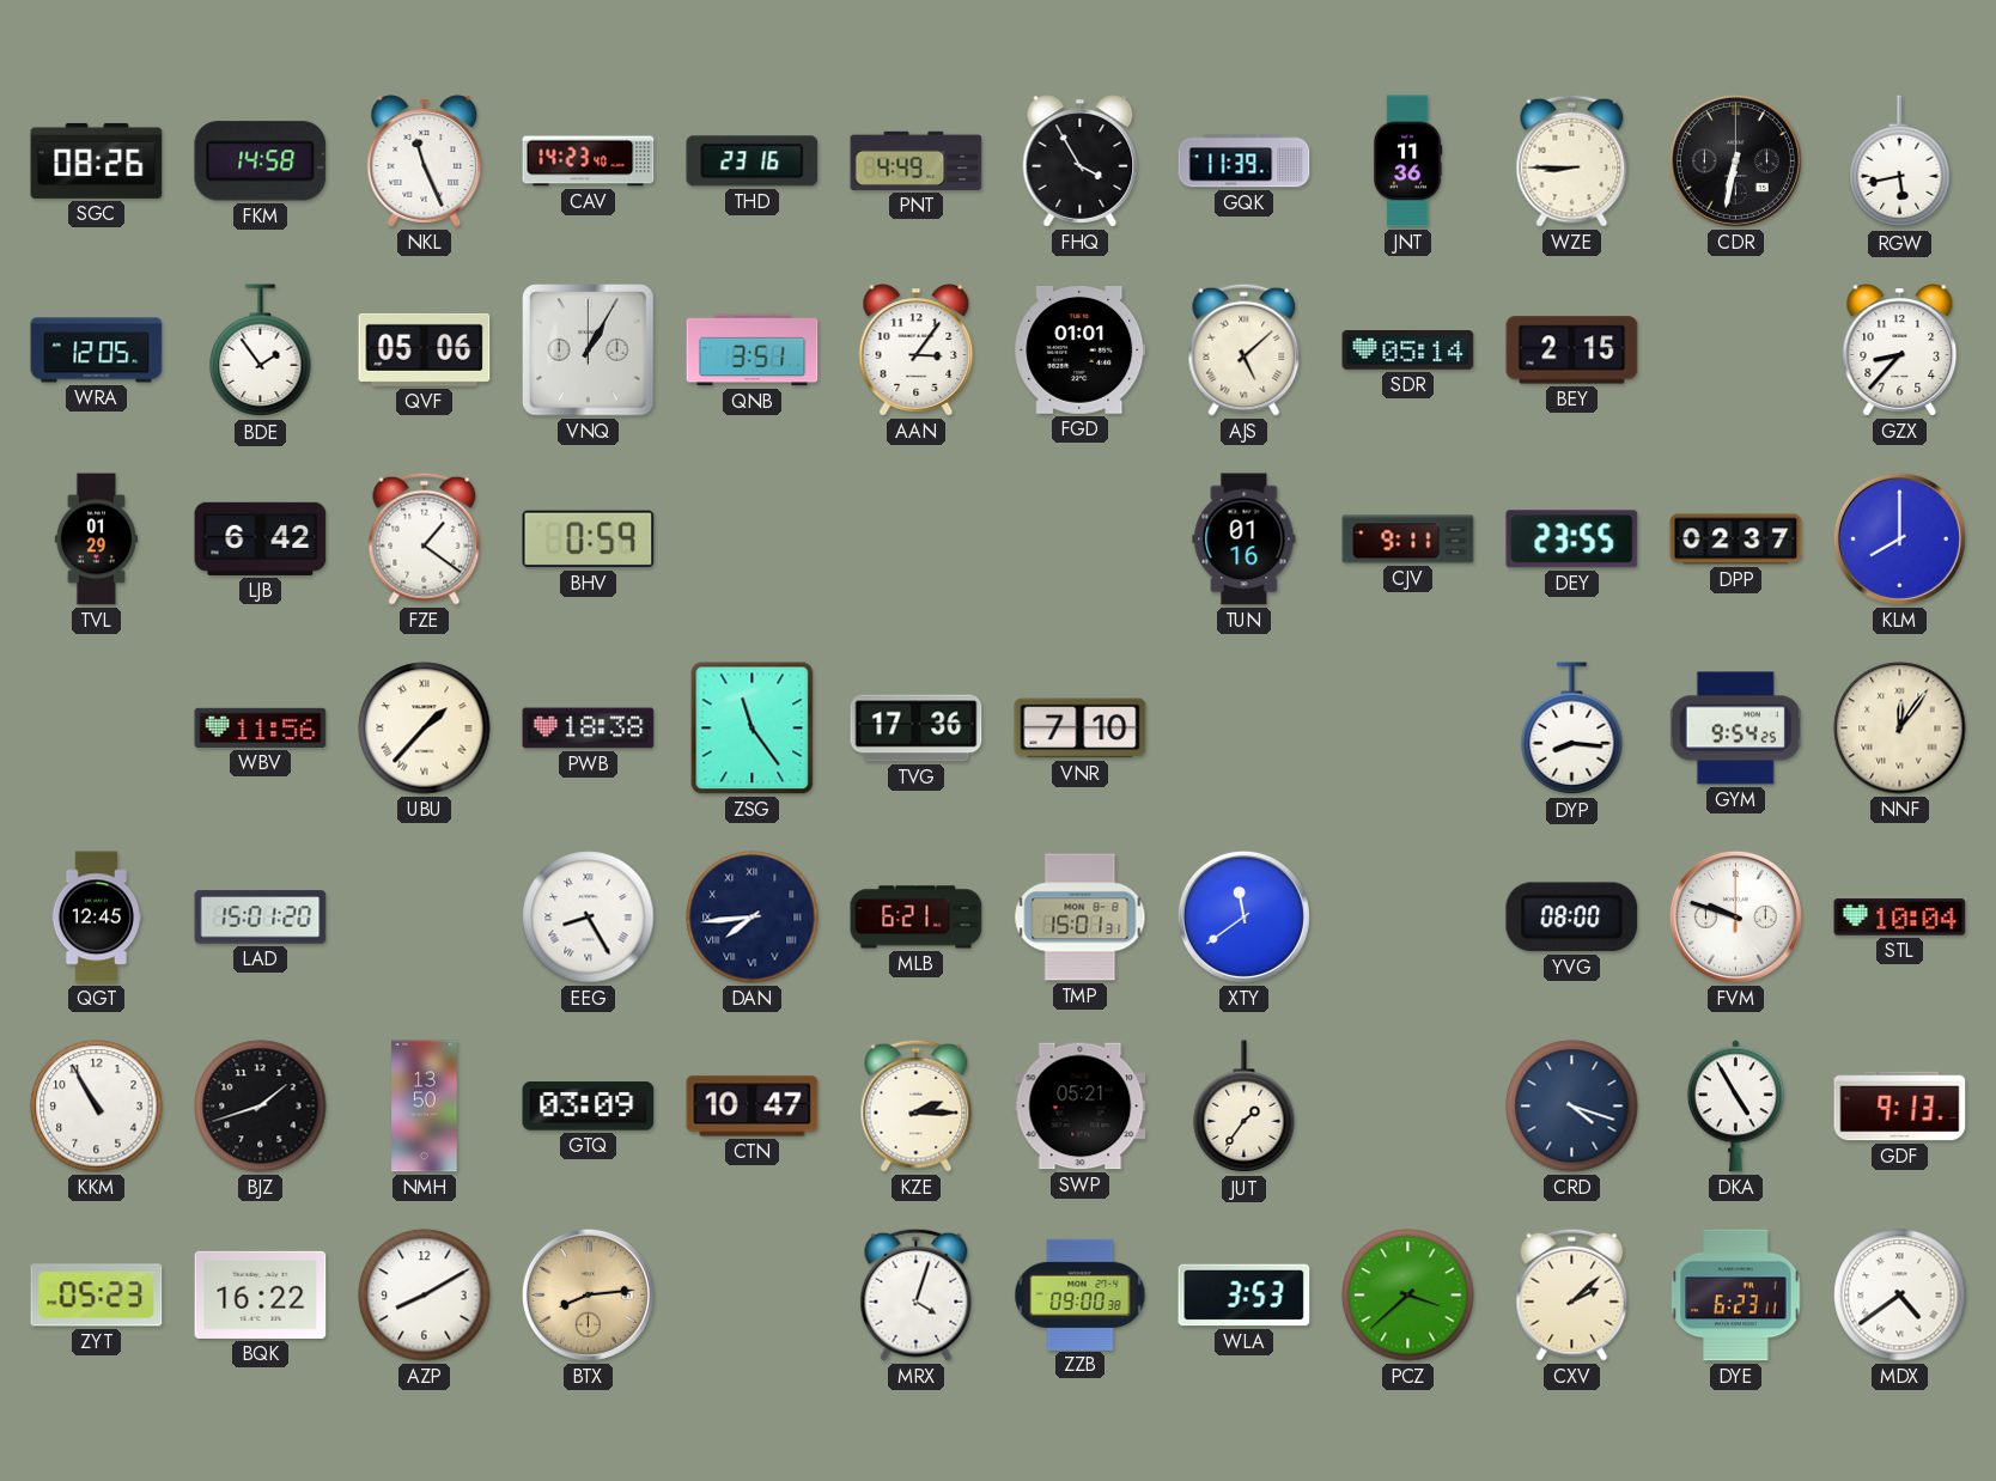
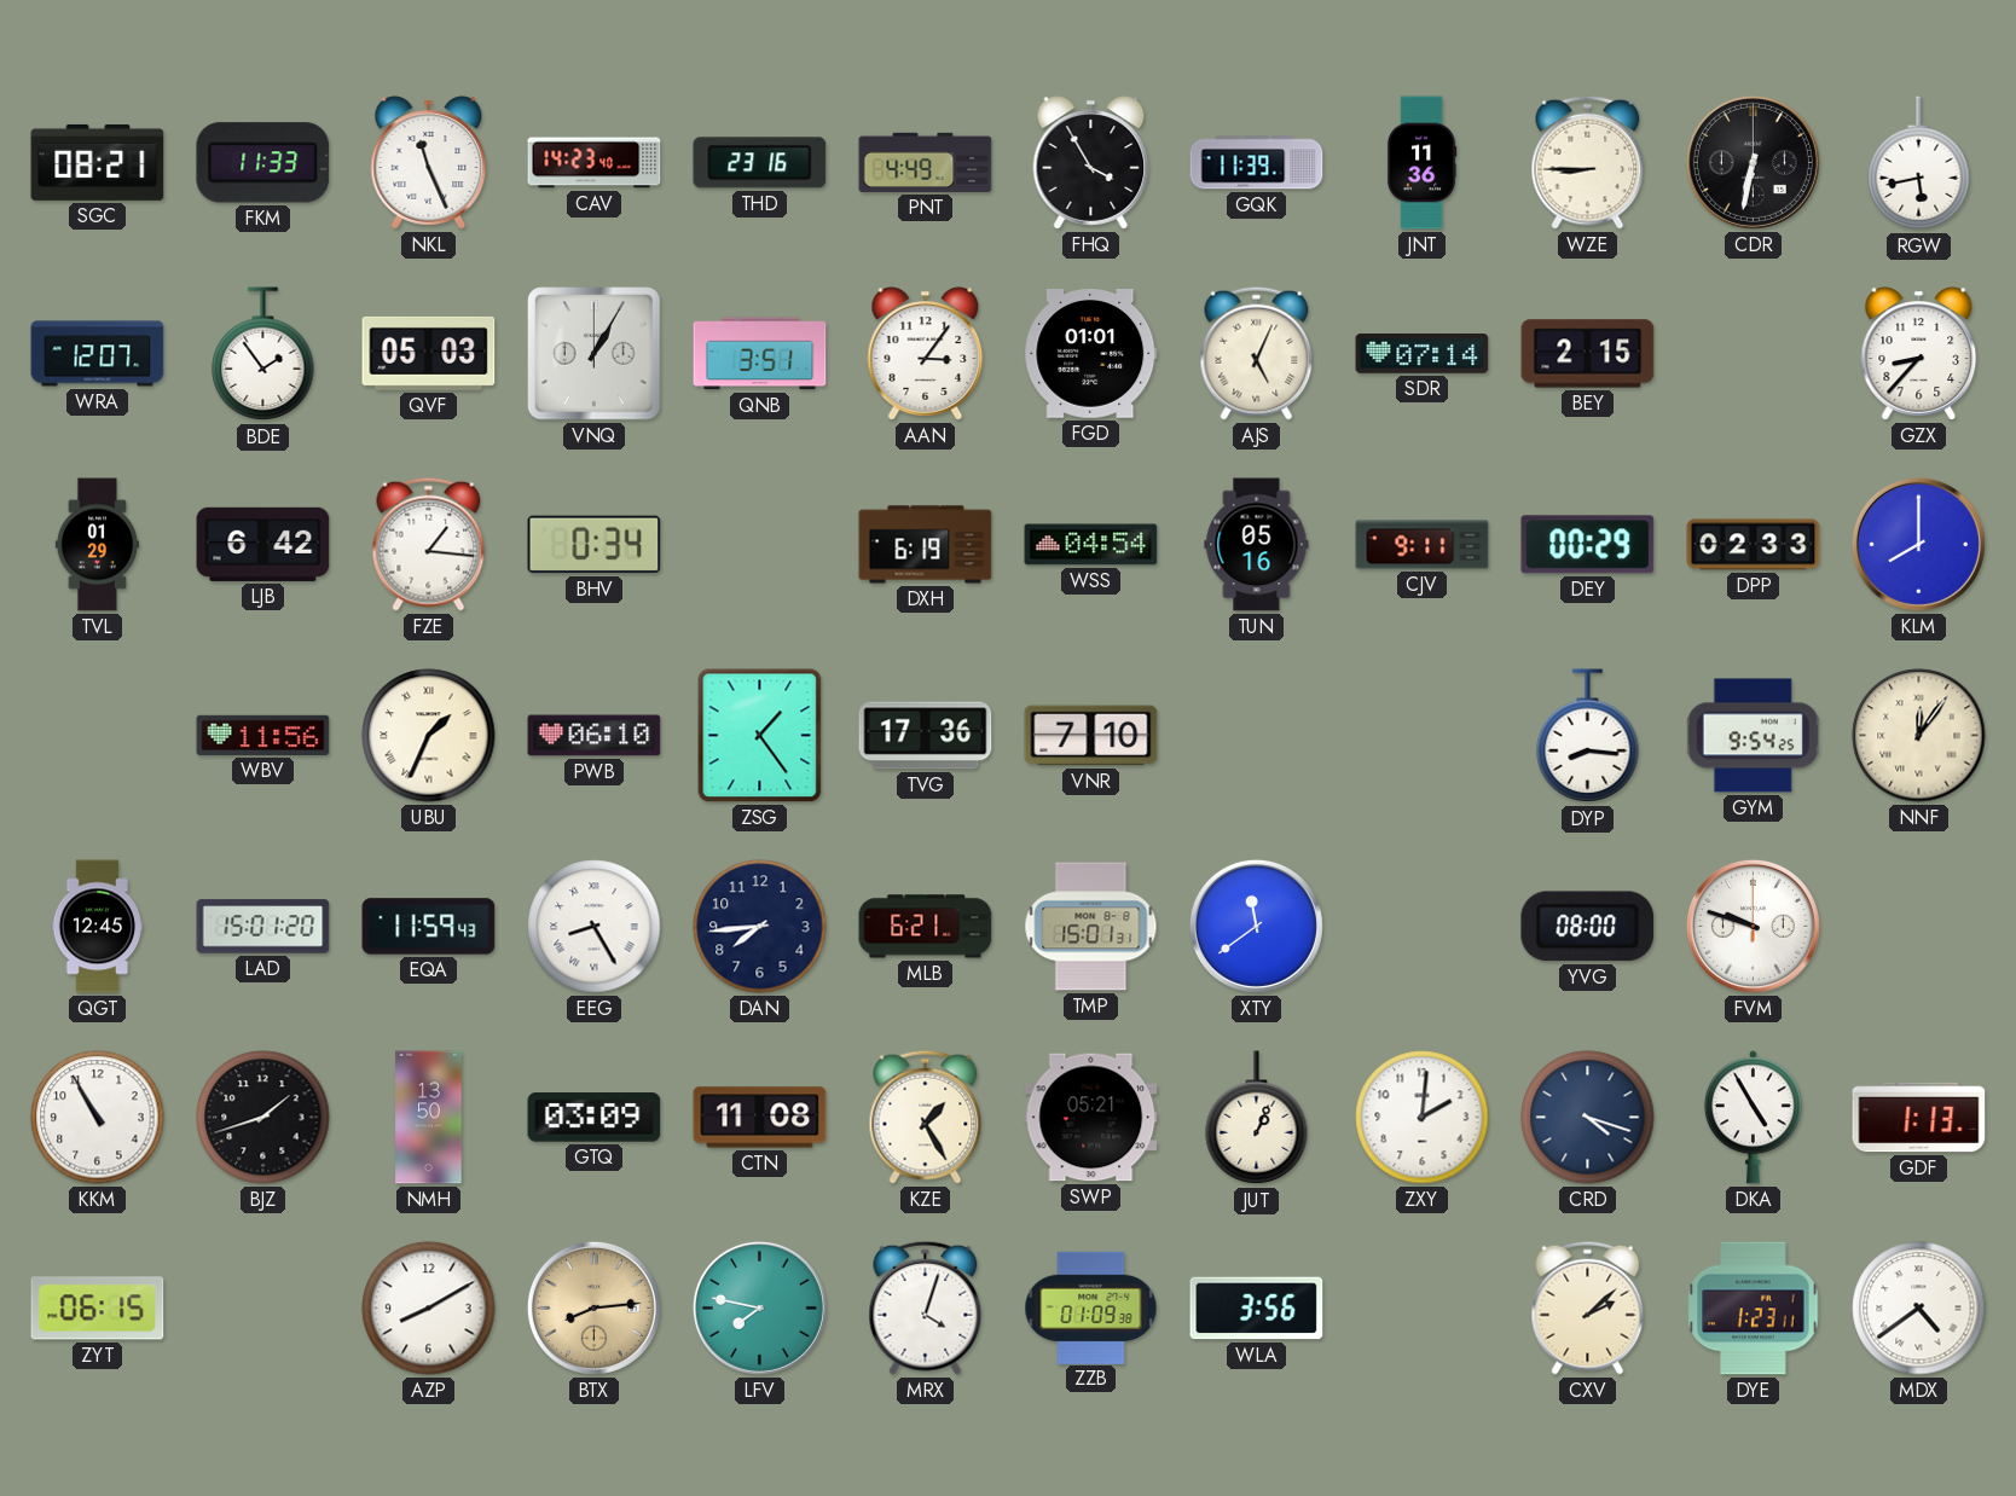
SGC: 08:26 -> 08:21
FKM: 14:58 -> 11:33
WRA: 12:05 -> 12:07
QVF: 05:06 -> 05:03
AJS: 5:08 -> 5:04
SDR: 05:14 -> 07:14
FZE: 1:21 -> 1:16
BHV: 0:59 -> 0:34
DXH: none -> 6:19
WSS: none -> 04:54
TUN: 01:16 -> 05:16
DEY: 23:55 -> 00:29
DPP: 02:37 -> 02:33
UBU: 1:37 -> 1:34
PWB: 18:38 -> 06:10
ZSG: 11:24 -> 1:24
EQA: none -> 11:59
DAN numerals: Roman -> Arabic
STL: 10:04 -> none
CTN: 10:47 -> 11:08
KZE: 2:15 -> 1:25
JUT: 1:36 -> 1:04
ZXY: none -> 2:01
GDF: 9:13 -> 1:13
ZYT: 05:23 -> 06:15
BQK: 16:22 -> none
LFV: none -> 7:47
ZZB: 09:00 -> 01:09
WLA: 3:53 -> 3:56
PCZ: 3:38 -> none
DYE: 6:23 -> 1:23
